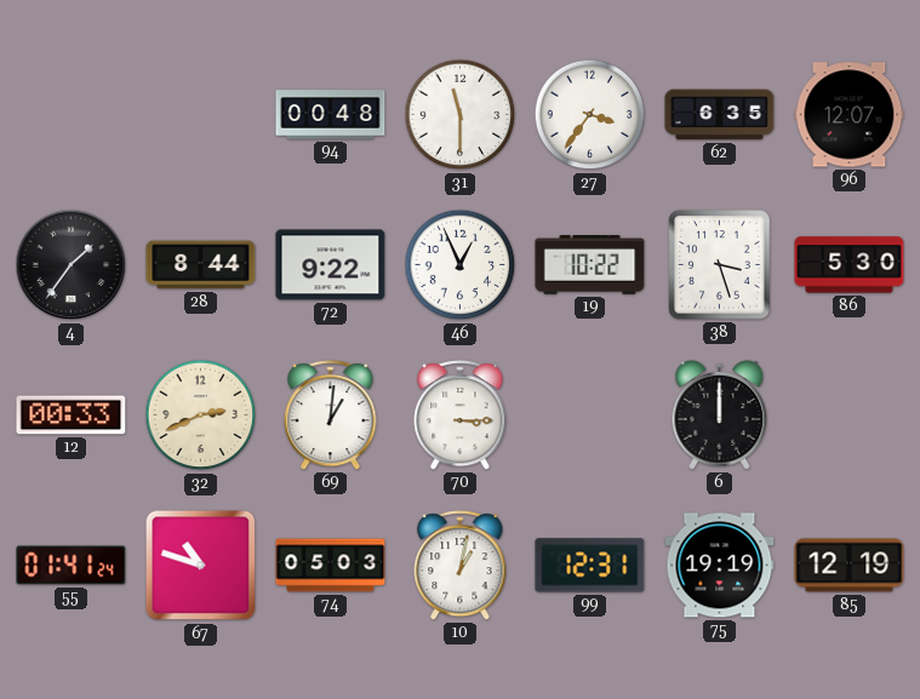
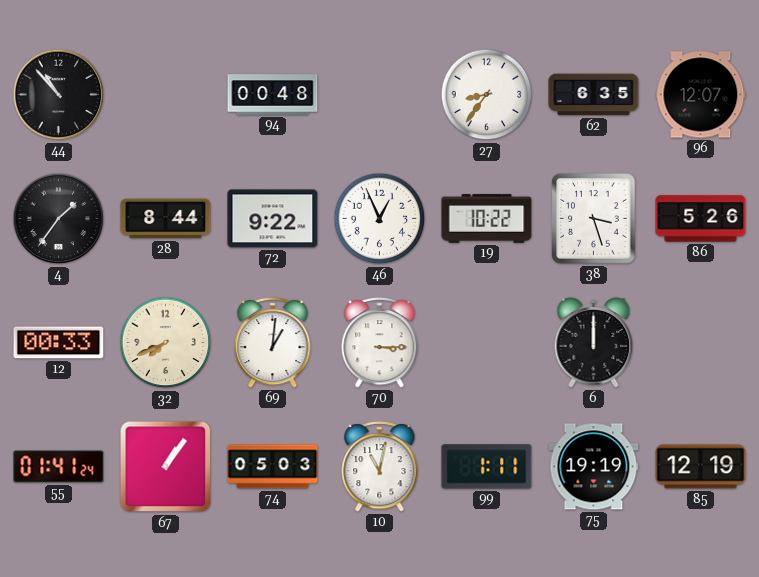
44: none -> 10:53
31: 11:30 -> none
27: 3:36 -> 8:36
86: 5:30 -> 5:26
32: 2:41 -> 7:41
67: 10:48 -> 1:06
10: 1:02 -> 11:02
99: 12:31 -> 1:11
